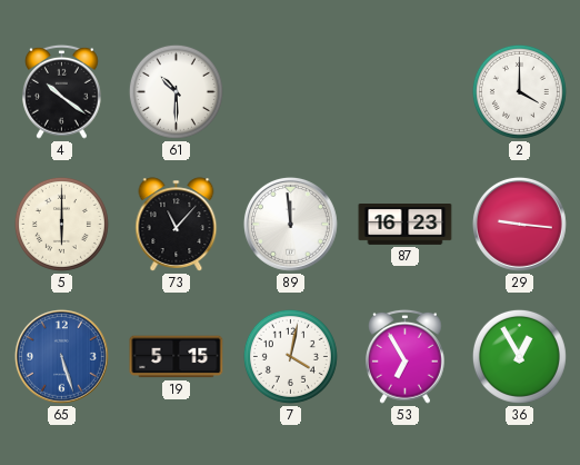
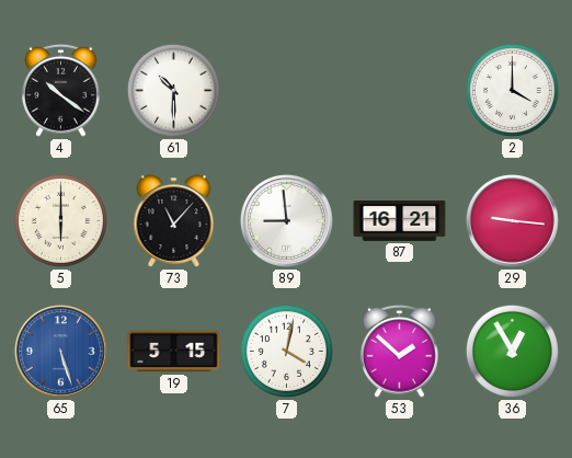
89: 11:59 -> 8:59
87: 16:23 -> 16:21
53: 6:55 -> 1:52
